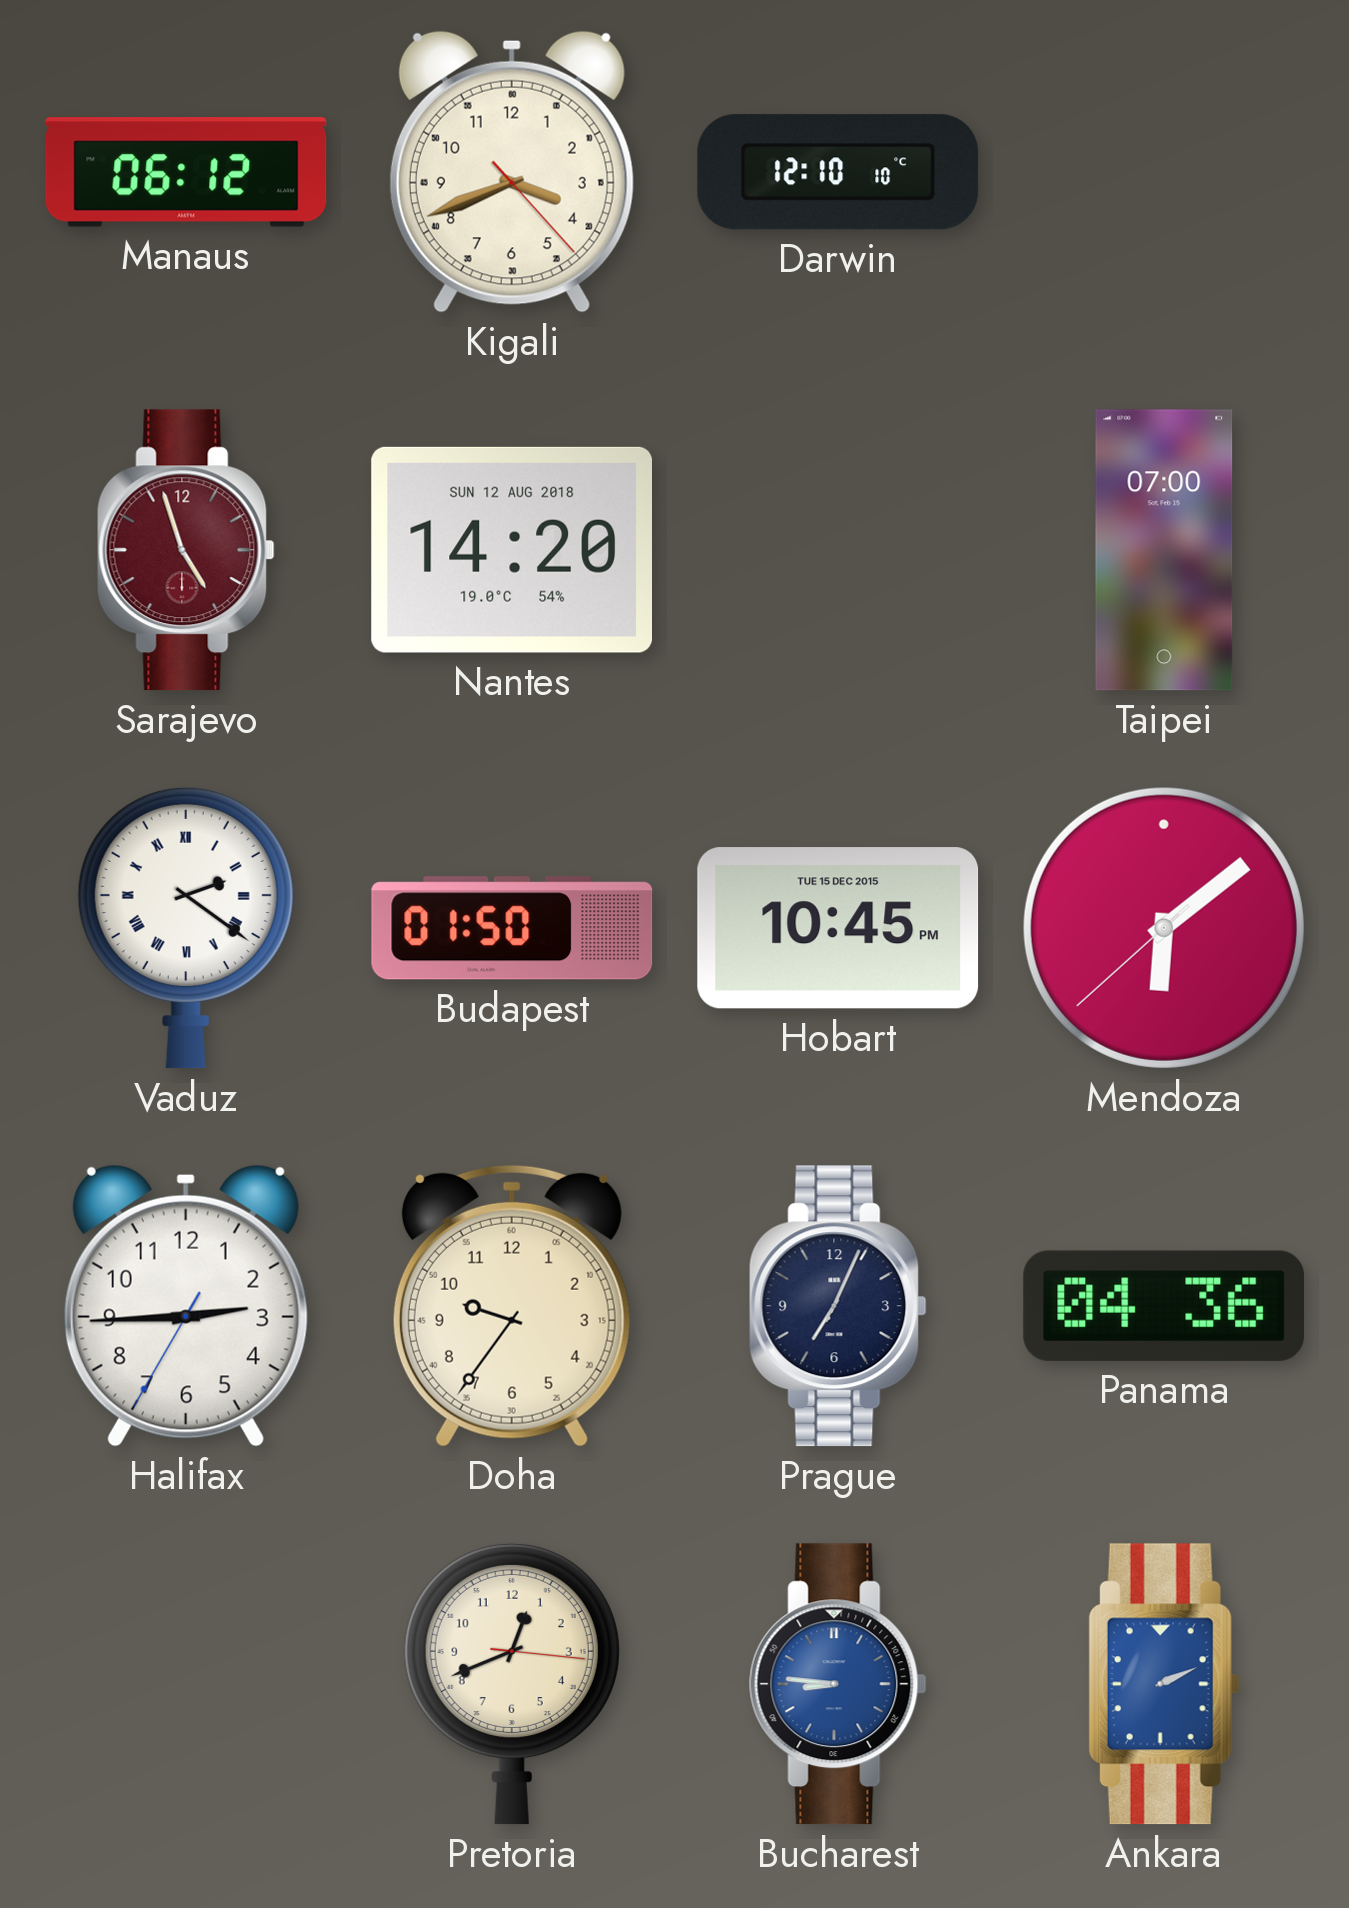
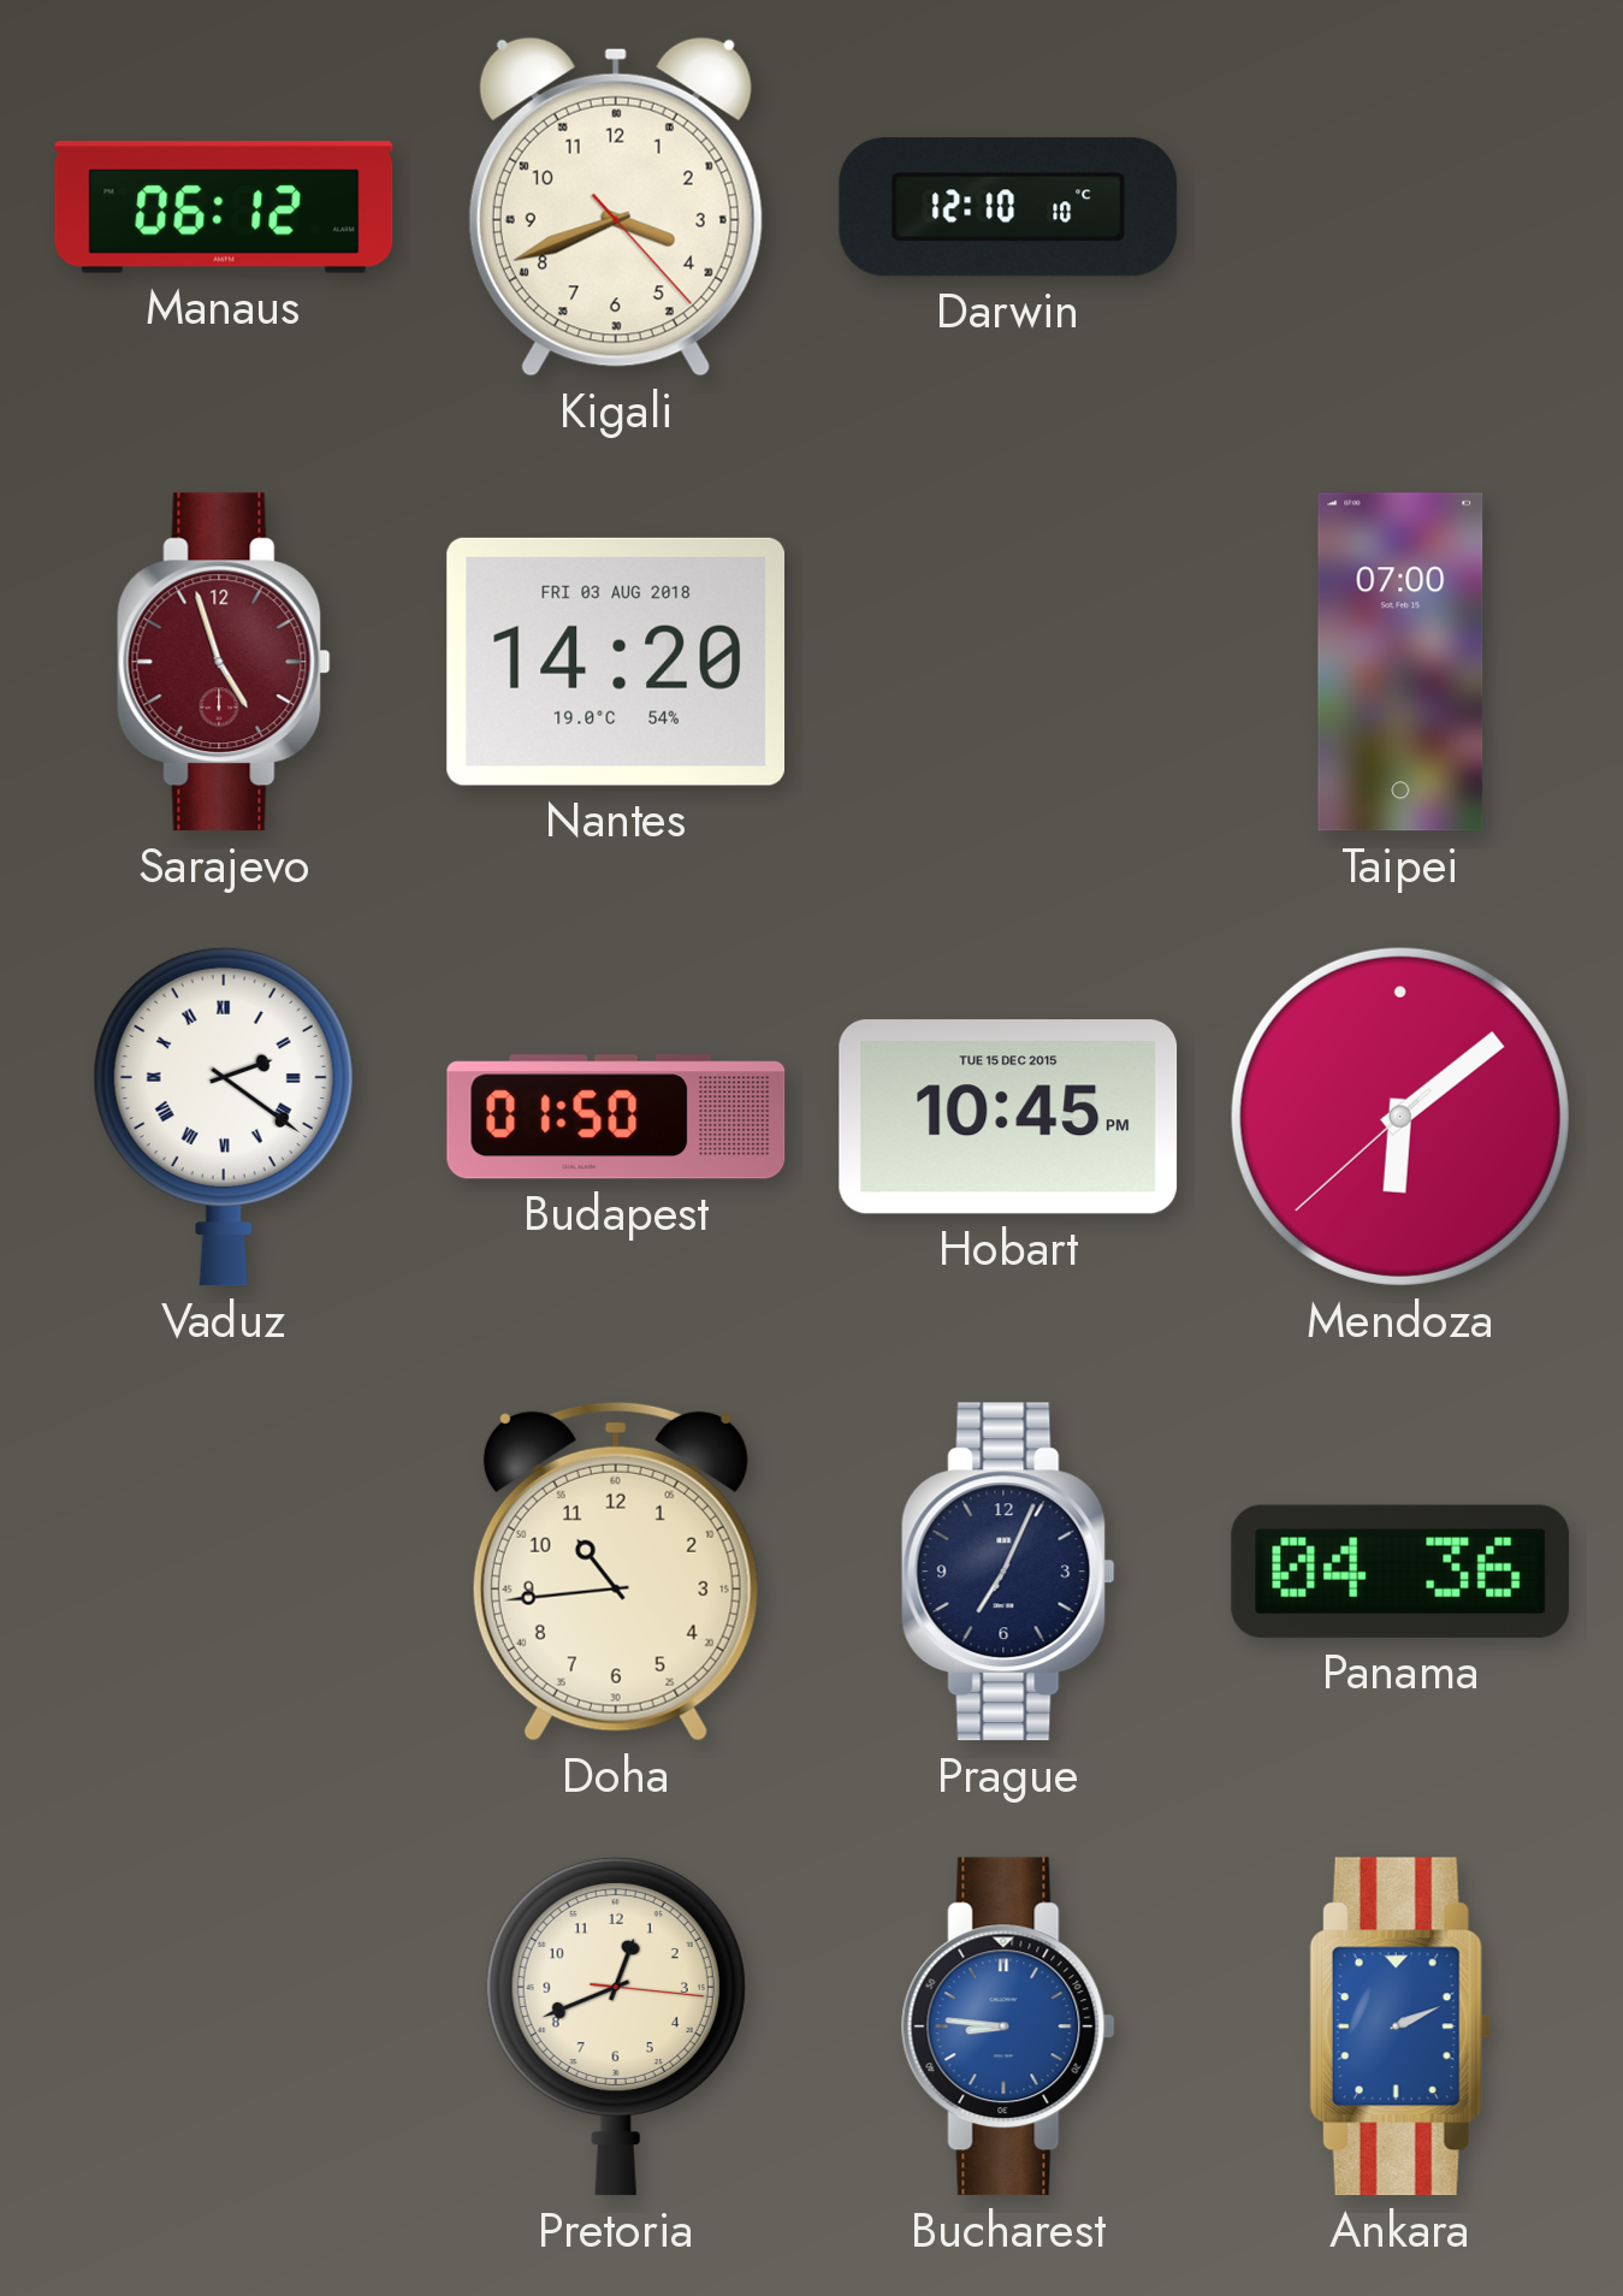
Nantes date: SUN 12 AUG 2018 -> FRI 03 AUG 2018
Halifax: 2:44 -> none
Doha: 9:36 -> 10:44
